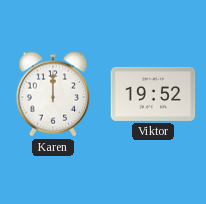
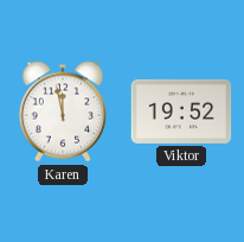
Karen: 12:00 -> 11:58
